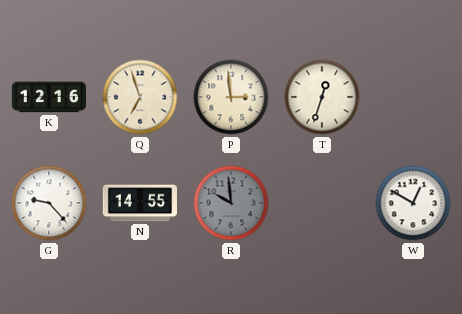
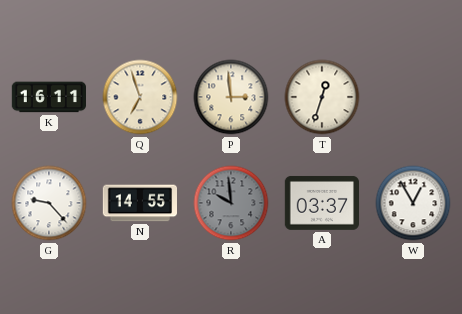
K: 12:16 -> 16:11
A: none -> 03:37
W: 12:50 -> 12:55
